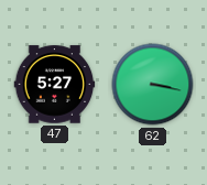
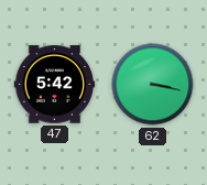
47: 5:27 -> 5:42
